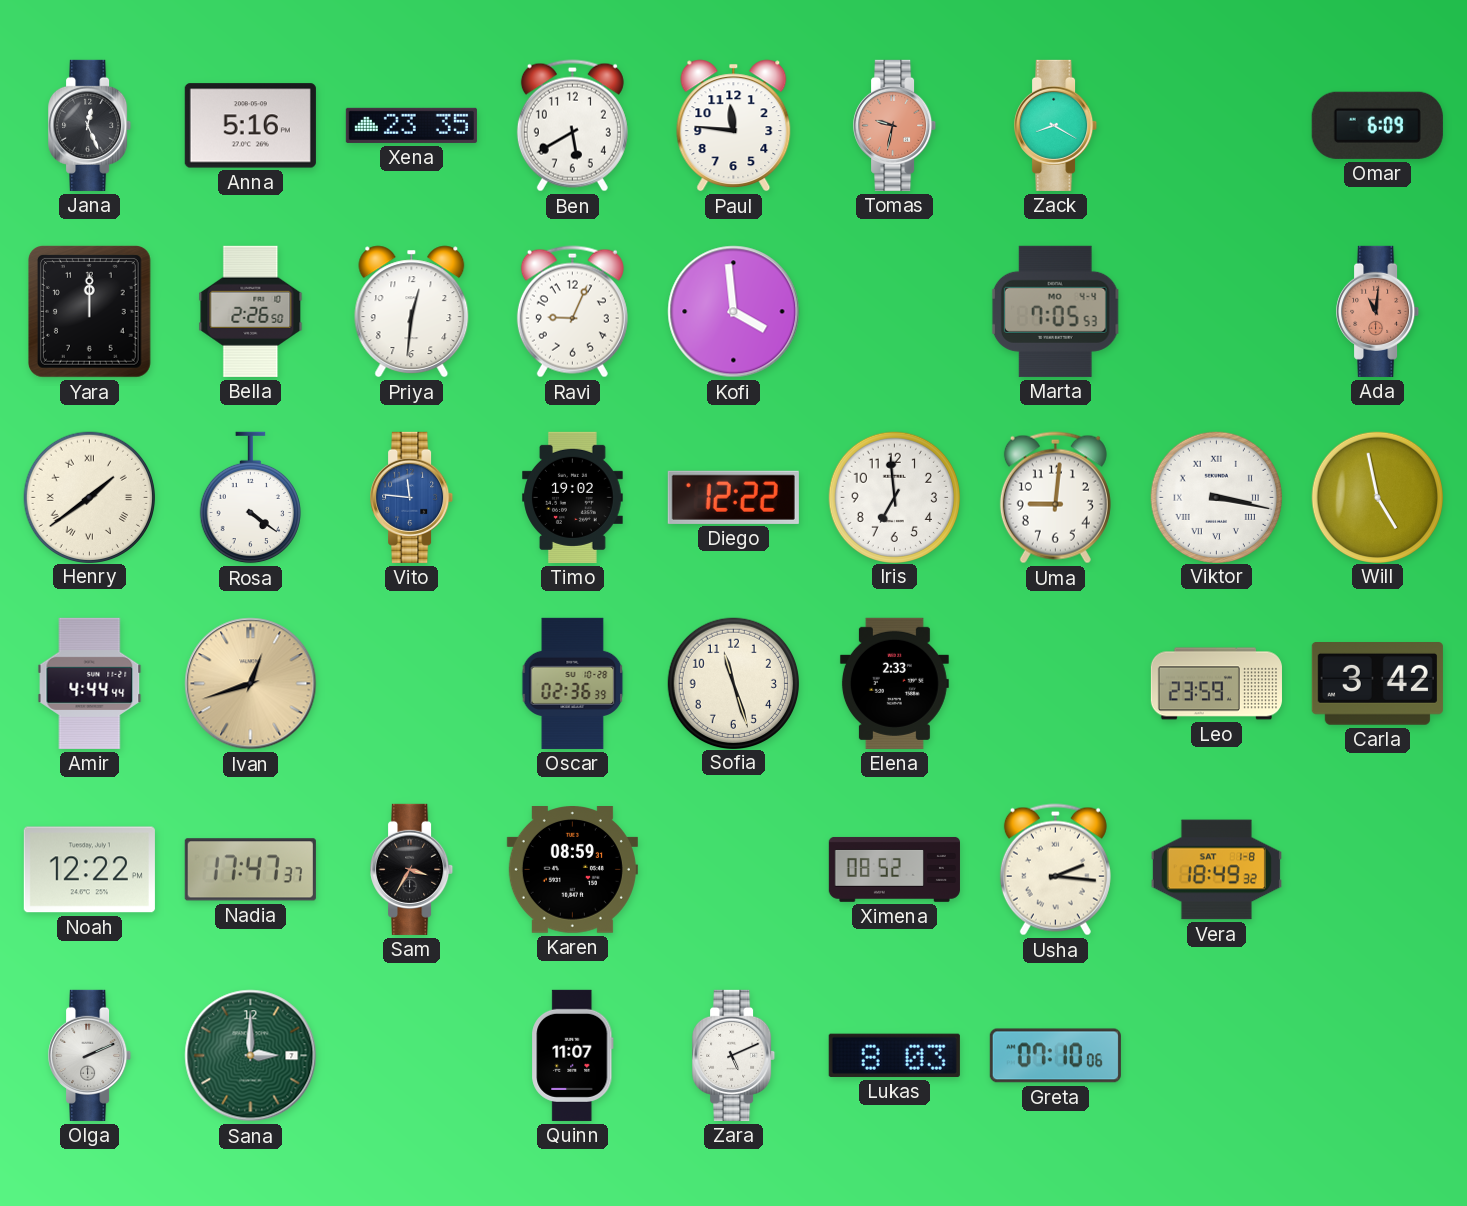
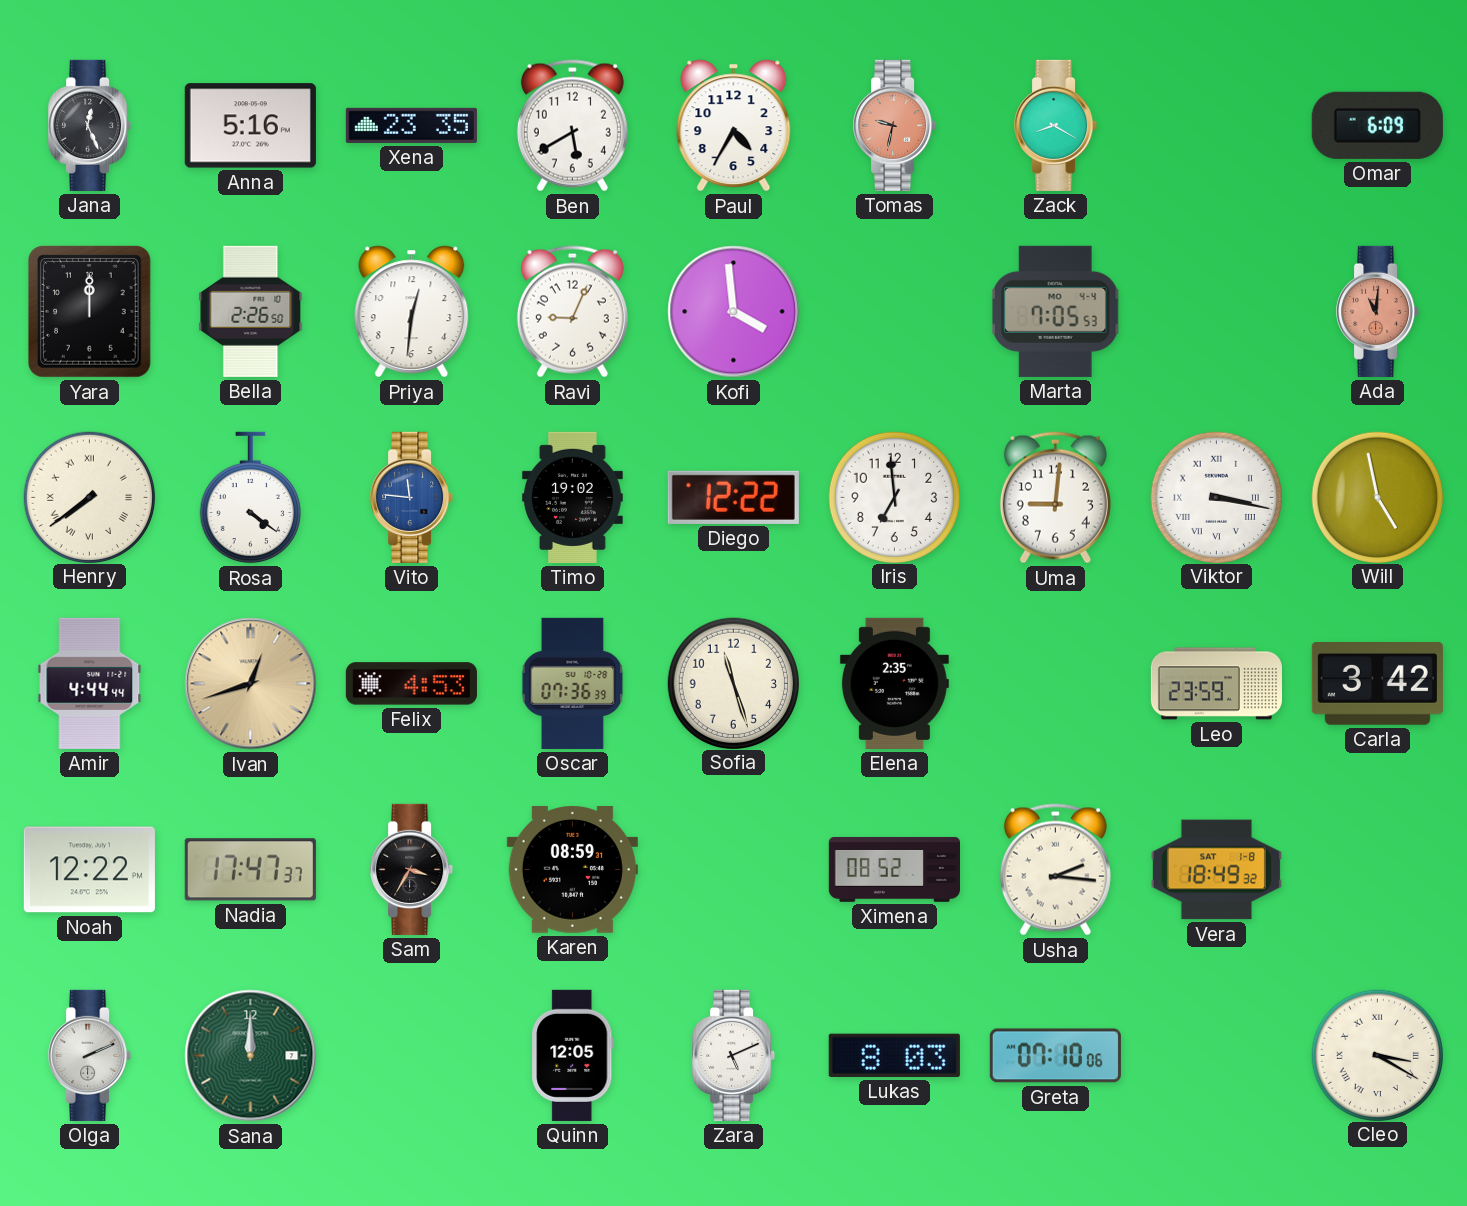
Paul: 11:46 -> 4:35
Henry: 1:39 -> 7:39
Felix: none -> 4:53
Oscar: 02:36 -> 07:36
Elena: 2:33 -> 2:35
Sana: 3:00 -> 12:00
Quinn: 11:07 -> 12:05
Cleo: none -> 3:20
